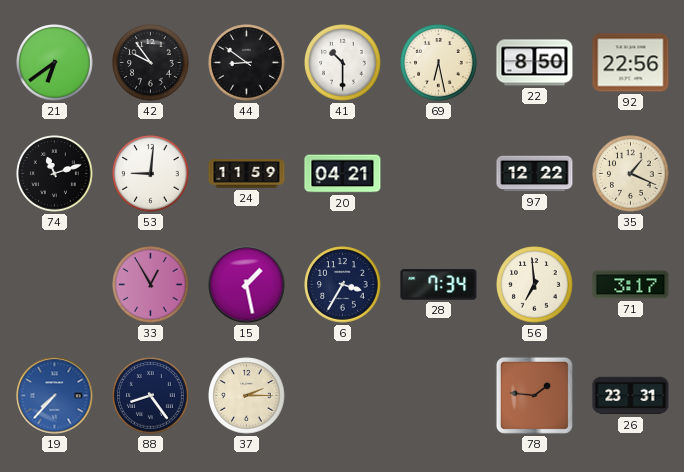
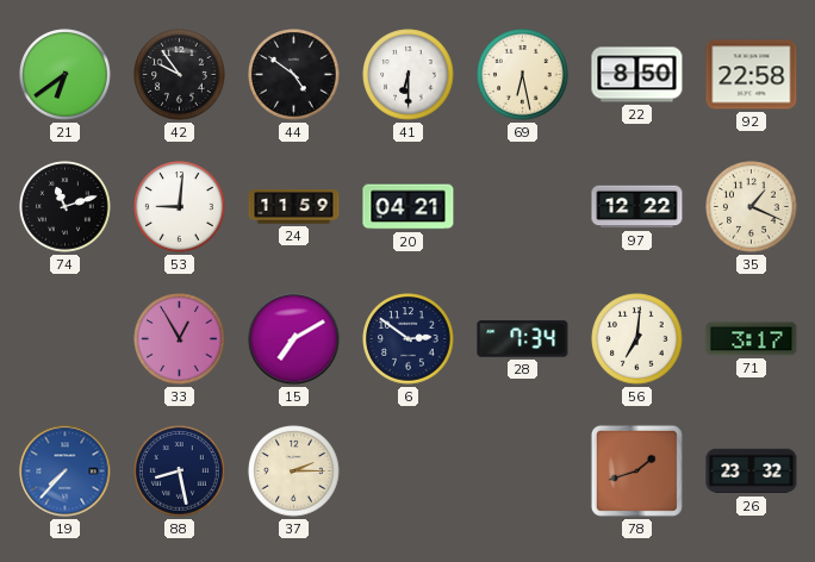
44: 8:51 -> 4:51
41: 10:30 -> 6:30
92: 22:56 -> 22:58
15: 1:28 -> 7:10
6: 3:35 -> 2:51
56: 6:59 -> 7:01
88: 8:24 -> 8:28
78: 1:46 -> 1:42
26: 23:31 -> 23:32
